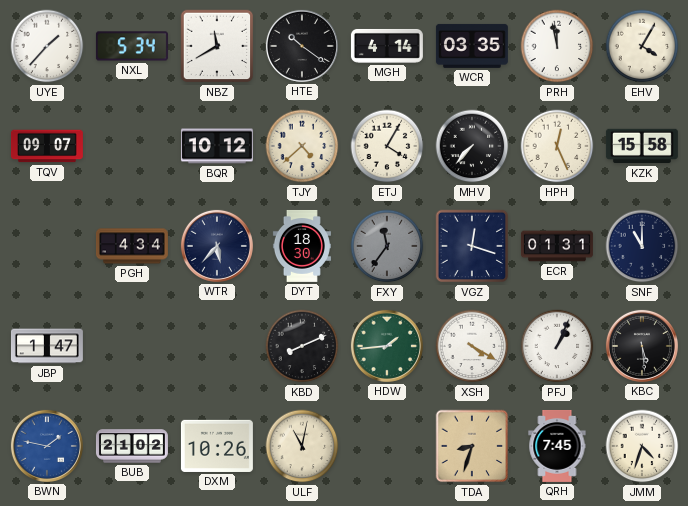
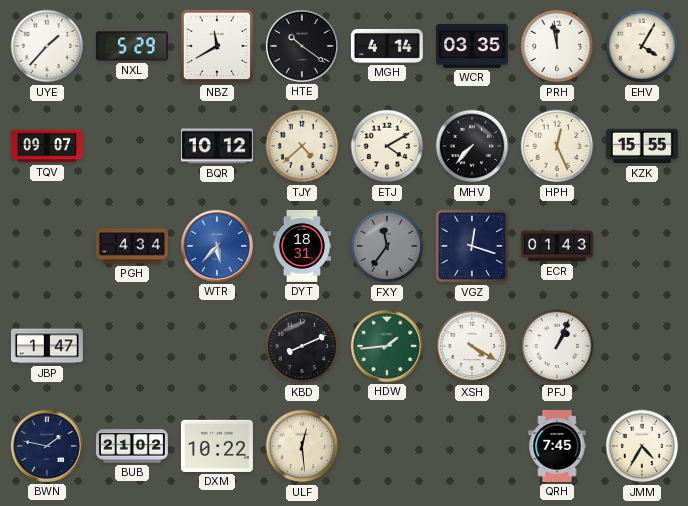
NXL: 5:34 -> 5:29
ETJ: 4:05 -> 4:10
KZK: 15:58 -> 15:55
WTR dial: navy -> blue
DYT: 18:30 -> 18:31
ECR: 01:31 -> 01:43
SNF: 11:00 -> none
KBC: 5:29 -> none
BWN dial: blue -> navy
DXM: 10:26 -> 10:22
ULF: 11:02 -> 12:29
TDA: 8:33 -> none
JMM: 4:33 -> 4:35
